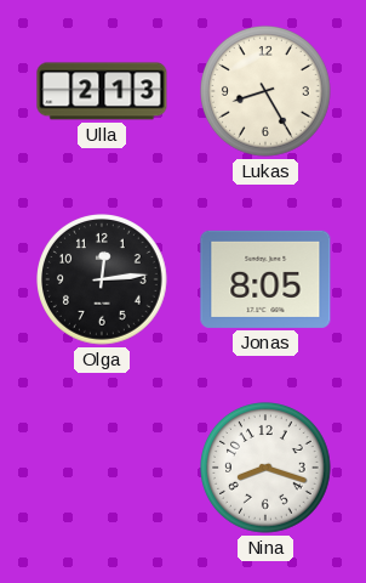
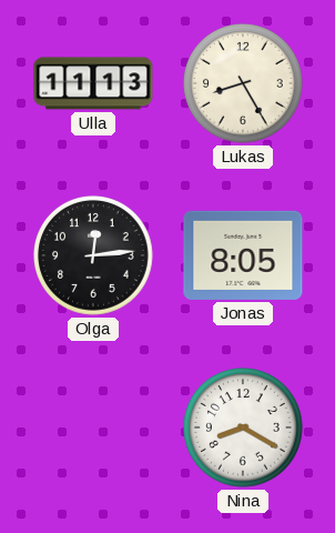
Ulla: 2:13 -> 11:13
Nina: 8:18 -> 8:20
